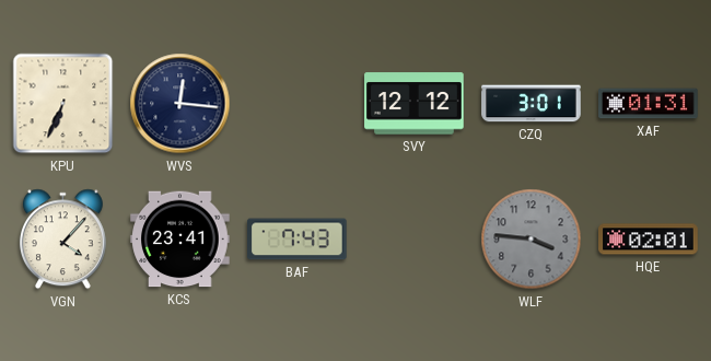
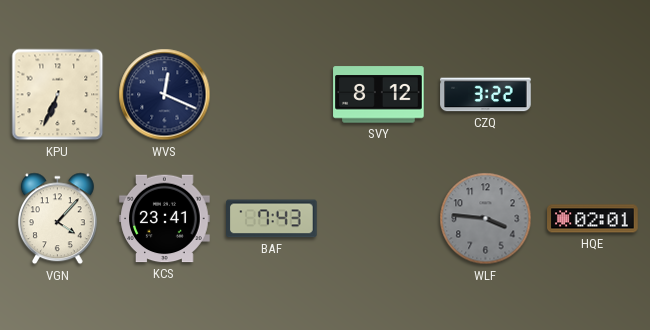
WVS: 12:16 -> 12:19
SVY: 12:12 -> 8:12
CZQ: 3:01 -> 3:22
XAF: 01:31 -> none
